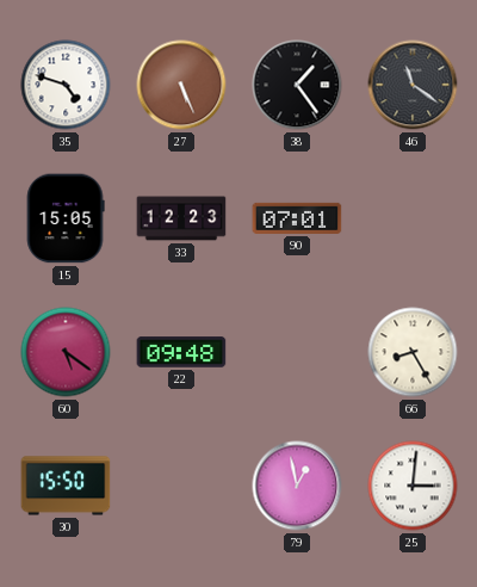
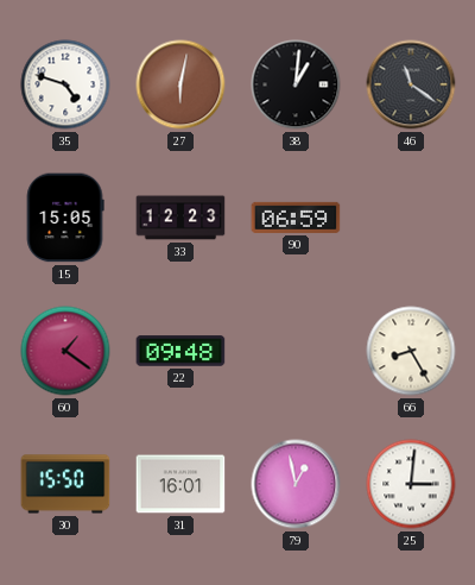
27: 5:26 -> 6:02
38: 1:24 -> 1:01
90: 07:01 -> 06:59
60: 5:21 -> 1:21
31: none -> 16:01
